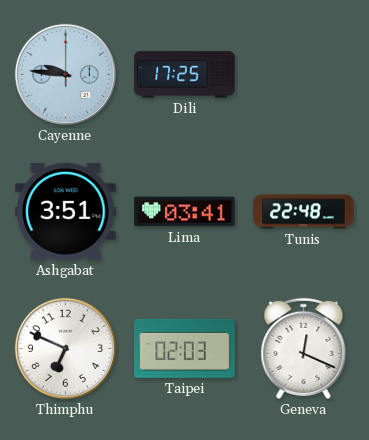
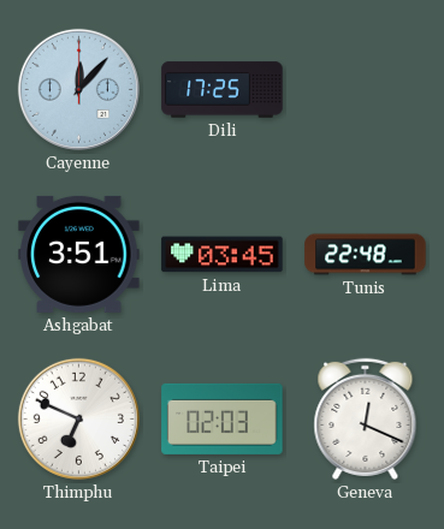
Cayenne: 9:46 -> 12:07
Lima: 03:41 -> 03:45
